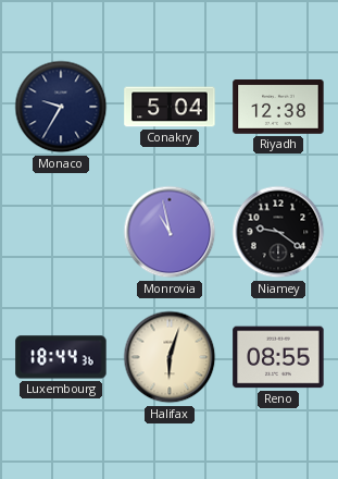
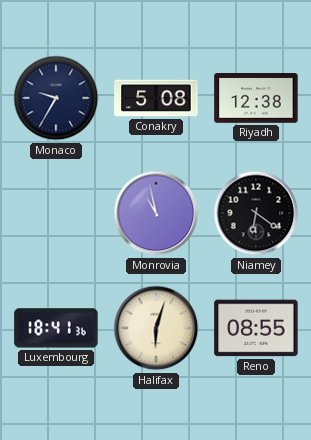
Conakry: 5:04 -> 5:08
Niamey: 9:21 -> 6:21
Luxembourg: 18:44 -> 18:41
